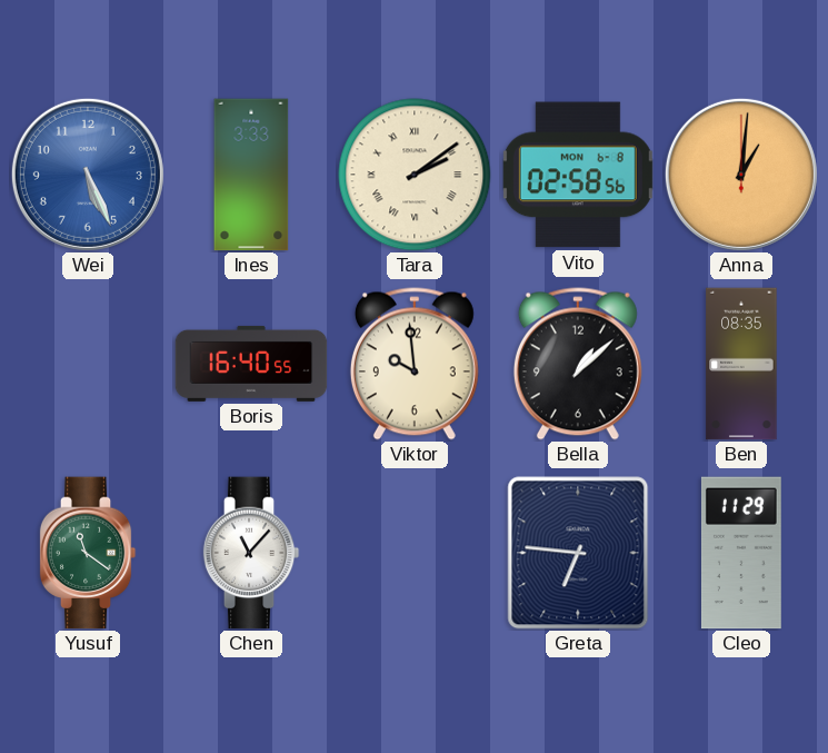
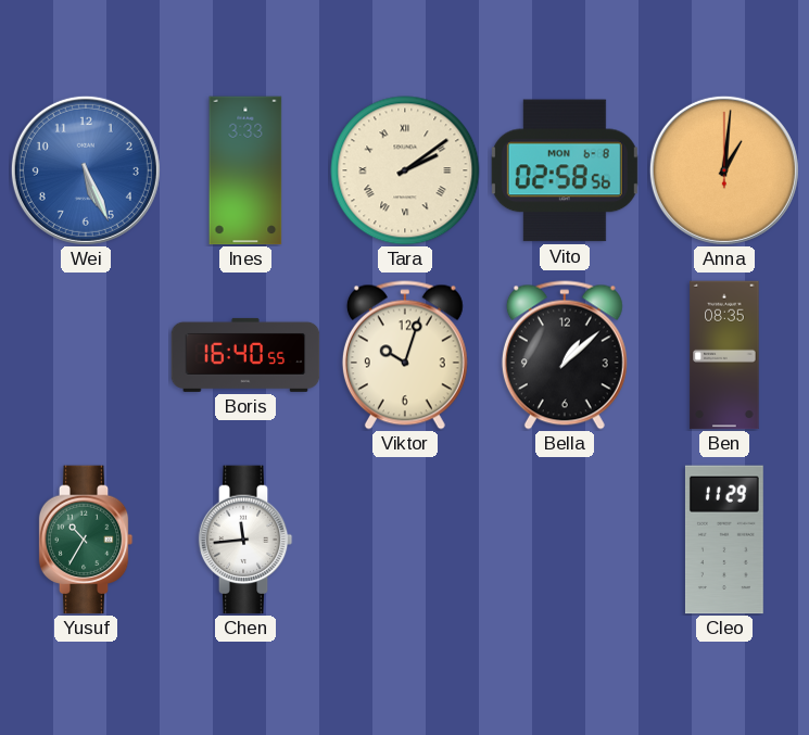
Viktor: 9:59 -> 10:03
Yusuf: 11:21 -> 10:35
Chen: 11:07 -> 11:44
Greta: 6:46 -> none
